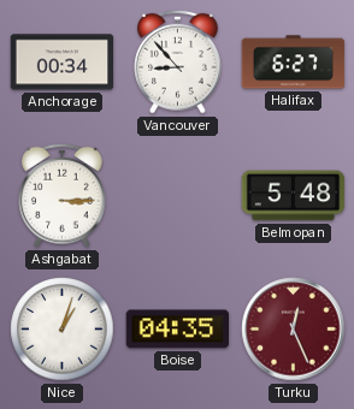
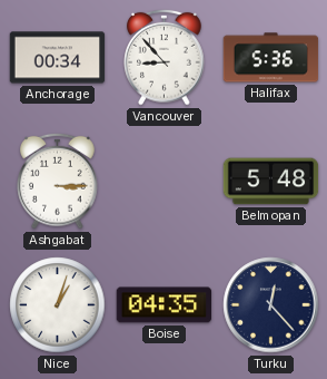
Halifax: 6:27 -> 5:36
Turku: 12:26 -> 12:23
Turku dial: burgundy -> navy
